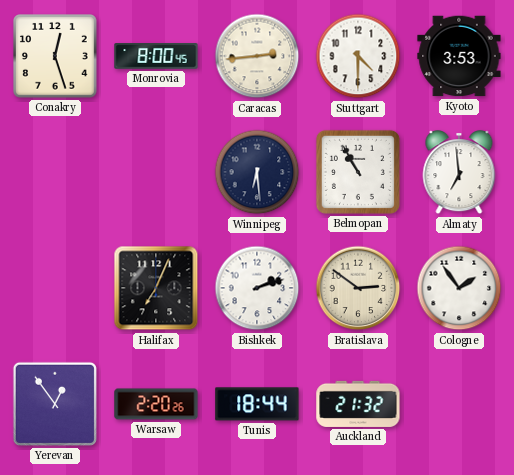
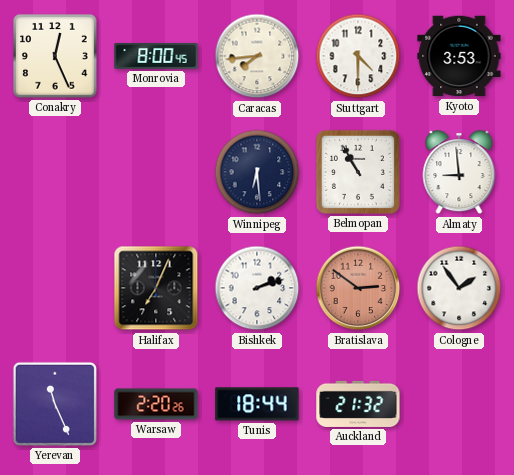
Conakry: 12:27 -> 12:26
Caracas: 2:44 -> 7:44
Almaty: 6:59 -> 8:59
Bratislava dial: cream -> salmon
Yerevan: 12:54 -> 11:26
